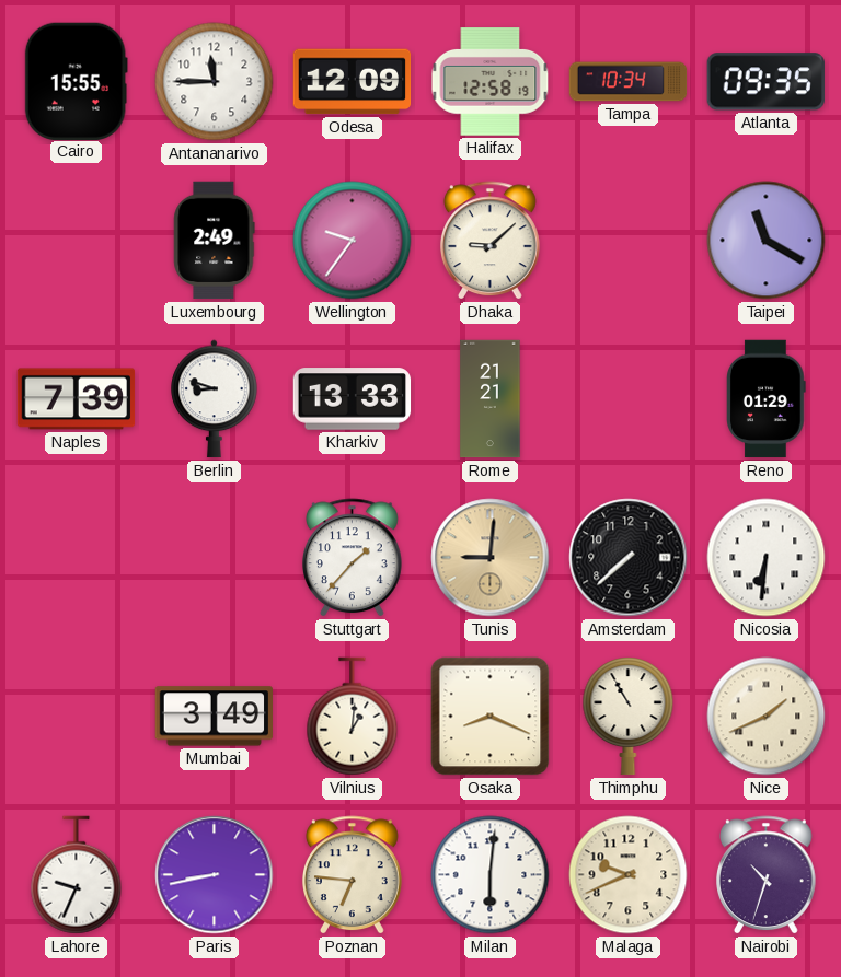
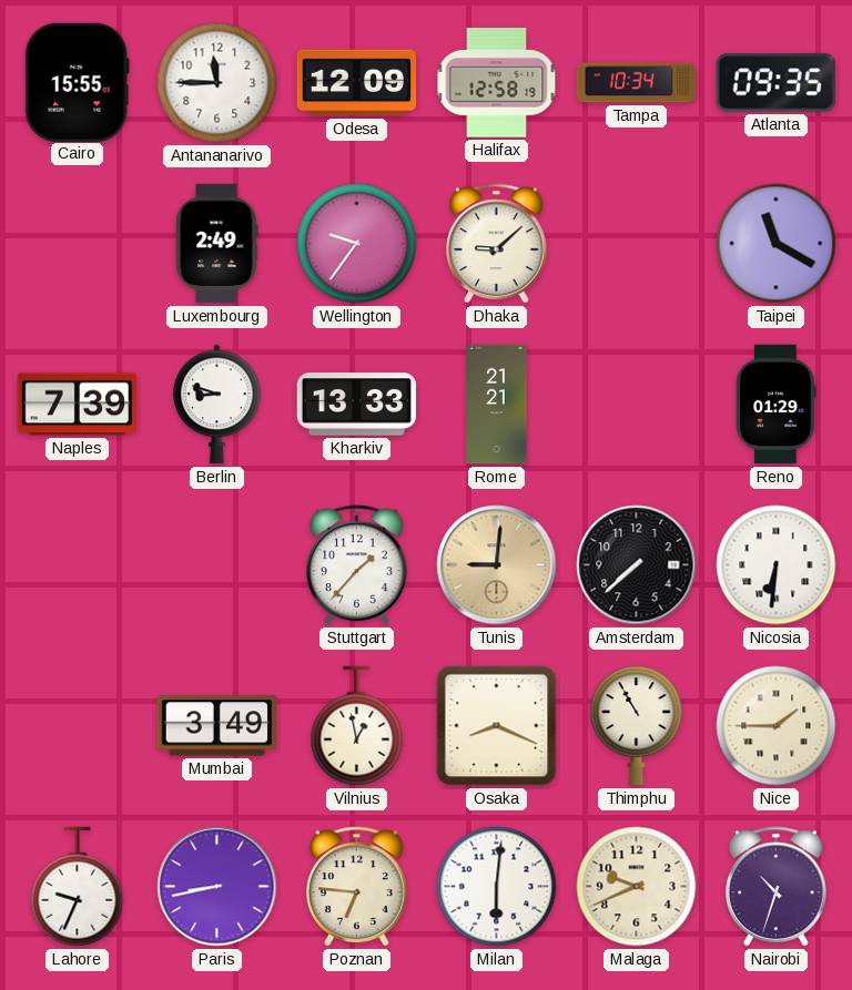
Vilnius: 1:01 -> 12:58
Nice: 1:41 -> 1:45
